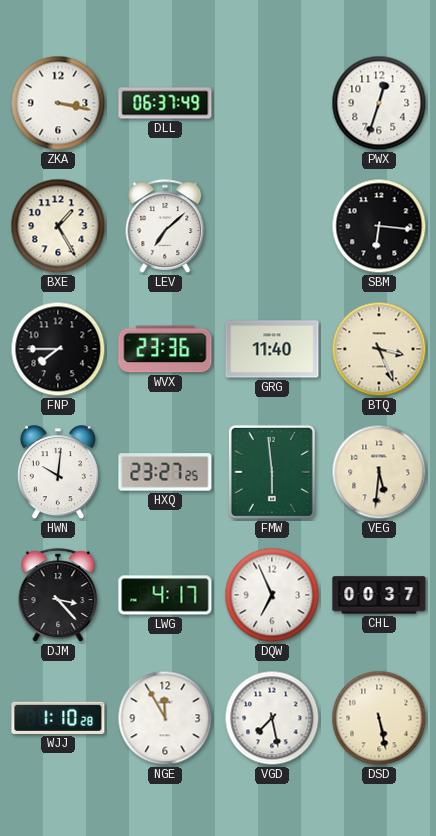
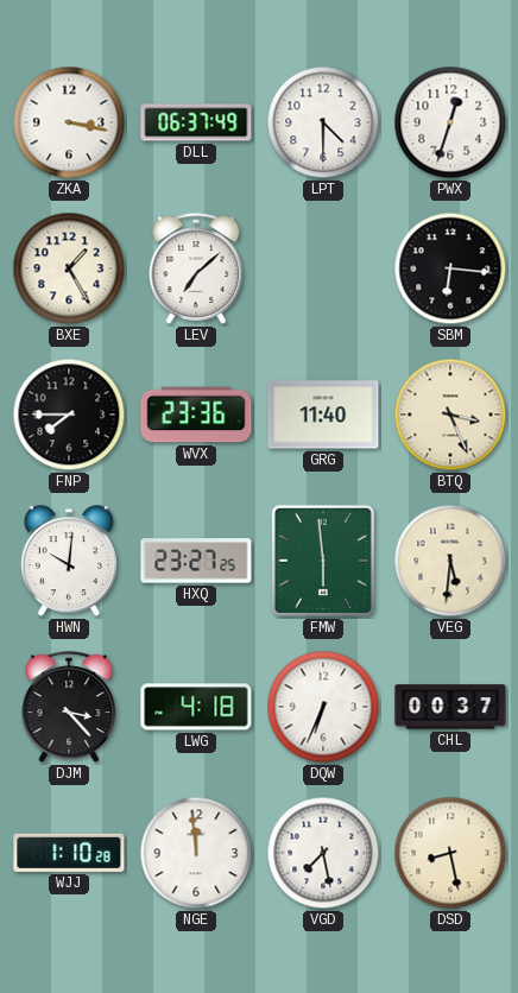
LPT: none -> 4:30
LWG: 4:17 -> 4:18
DQW: 6:56 -> 6:34
NGE: 11:55 -> 11:59
DSD: 5:28 -> 8:28
